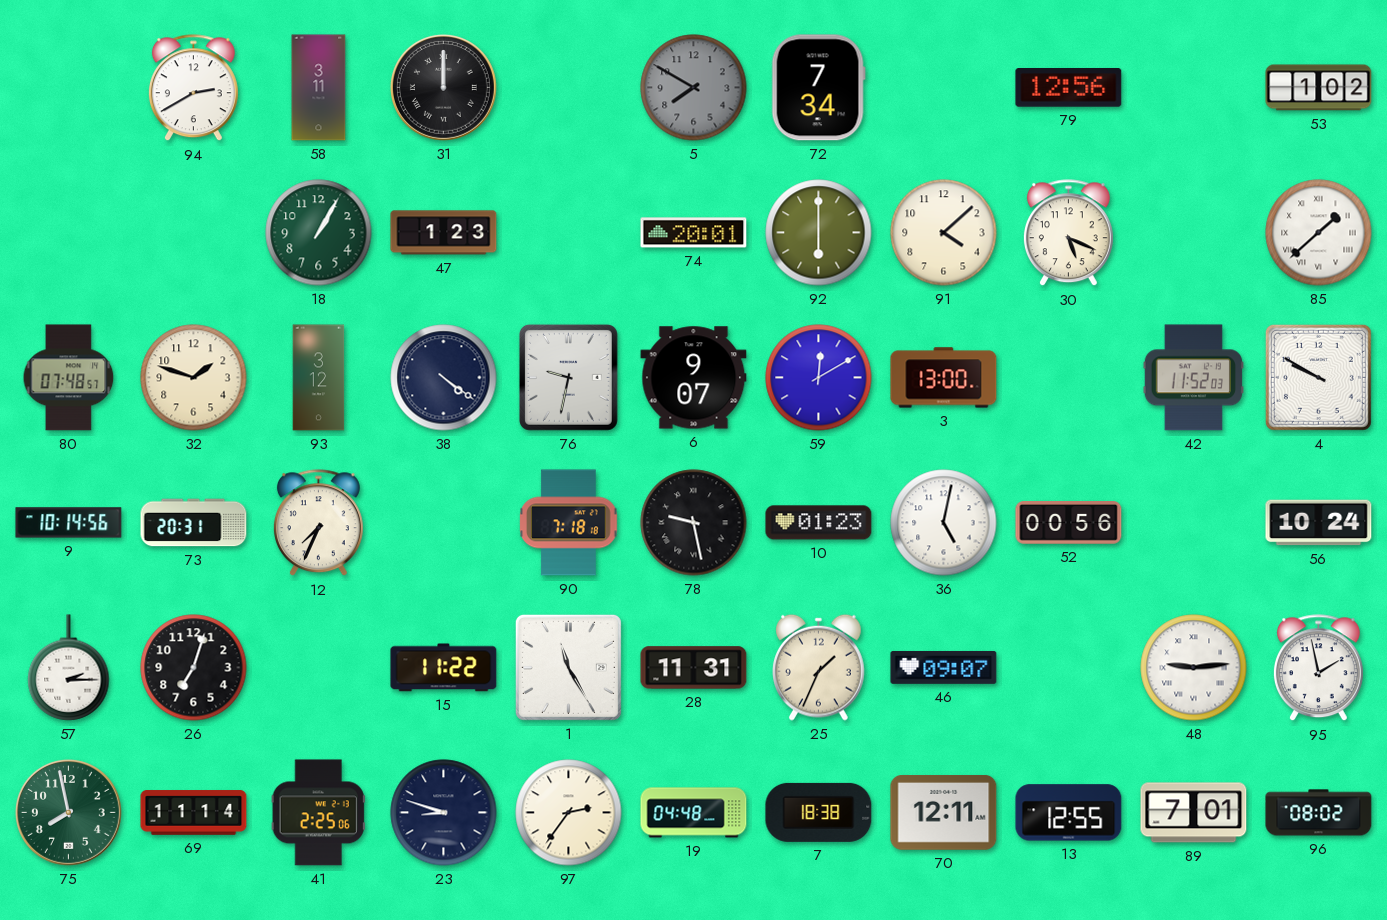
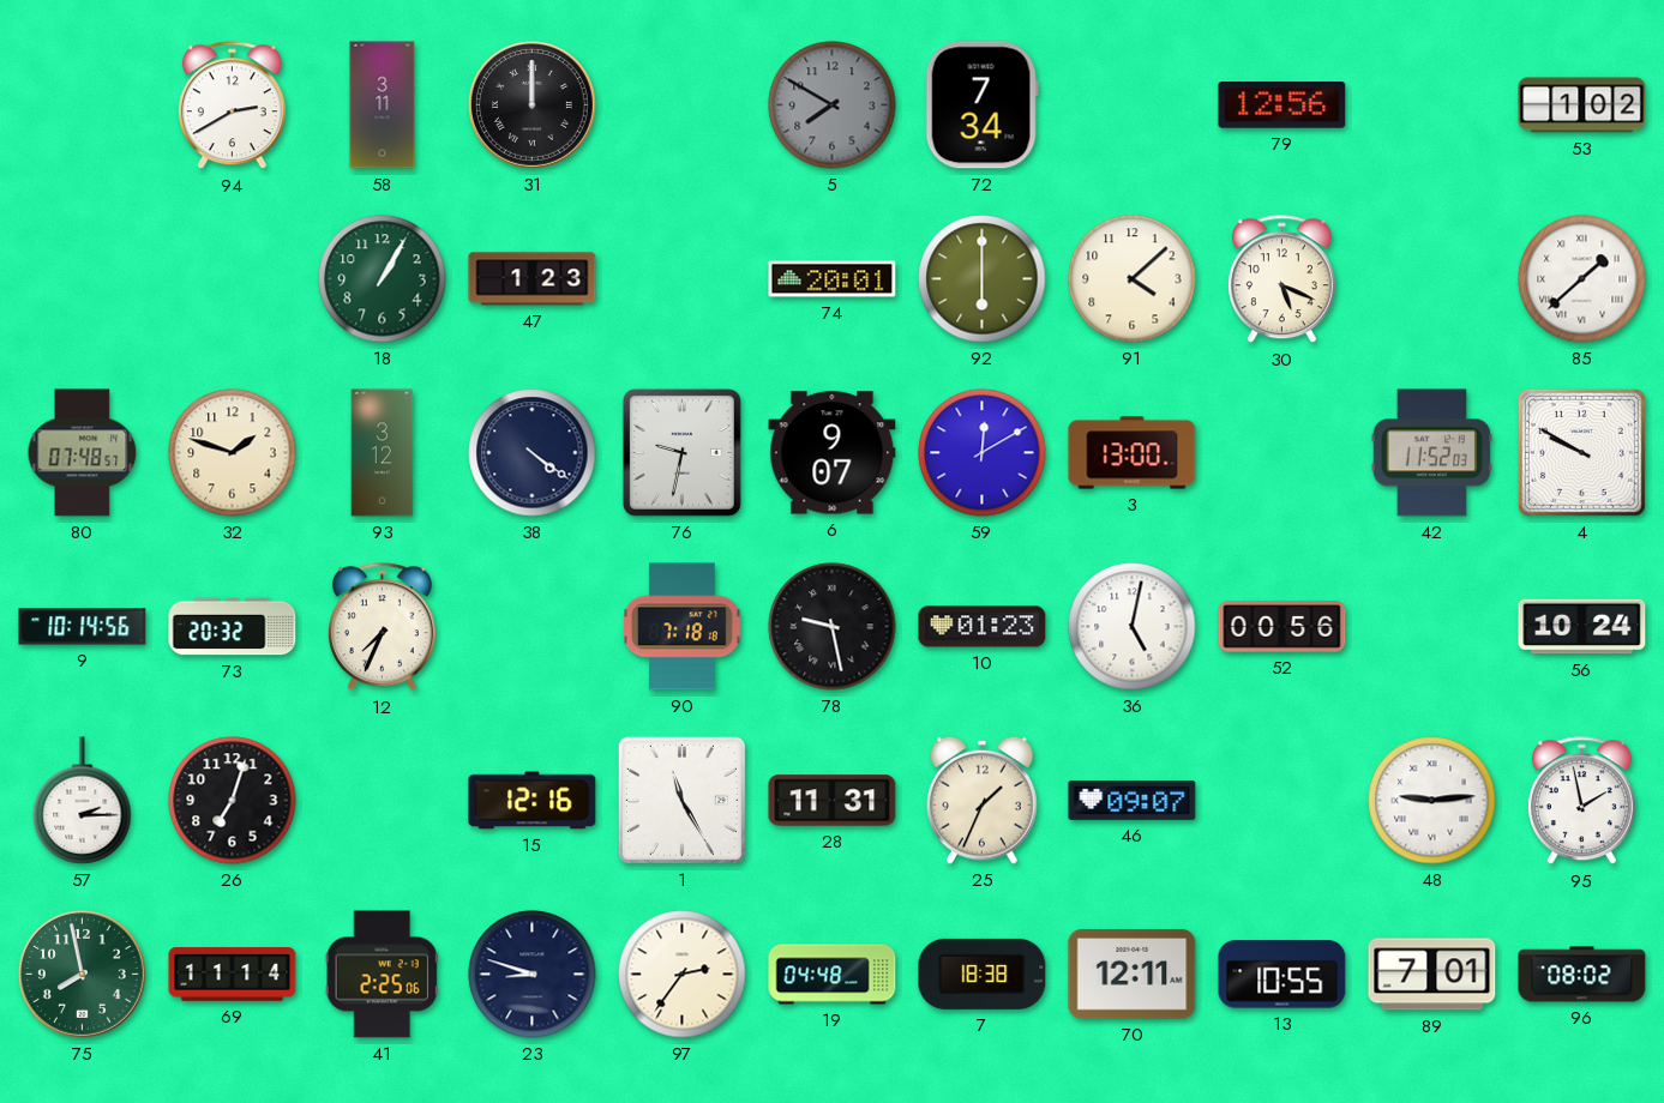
73: 20:31 -> 20:32
15: 11:22 -> 12:16
13: 12:55 -> 10:55
